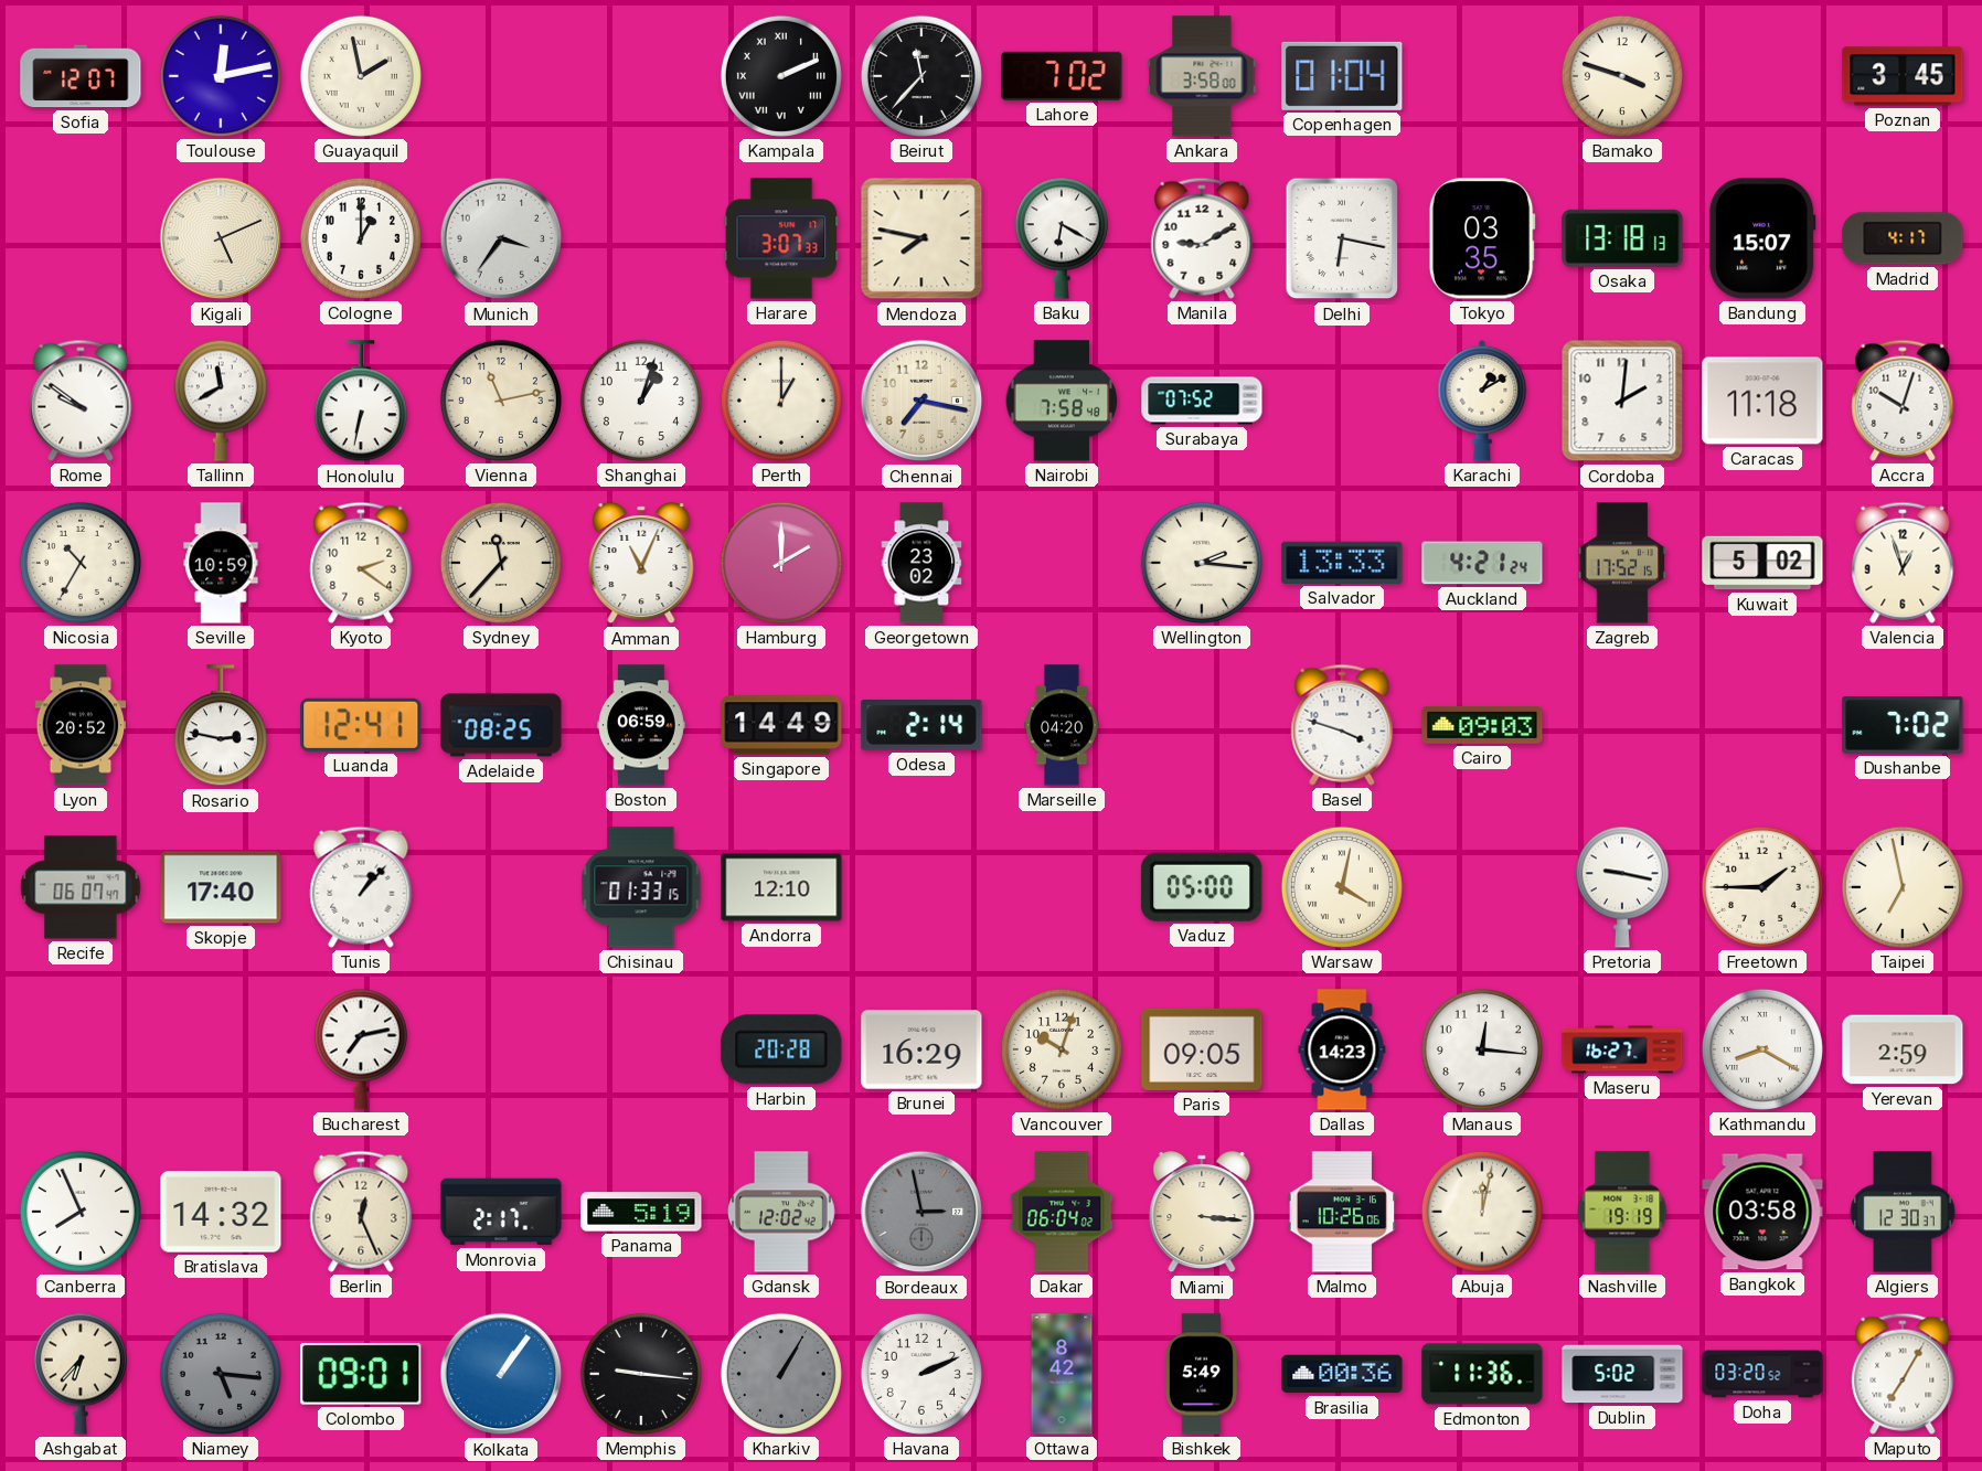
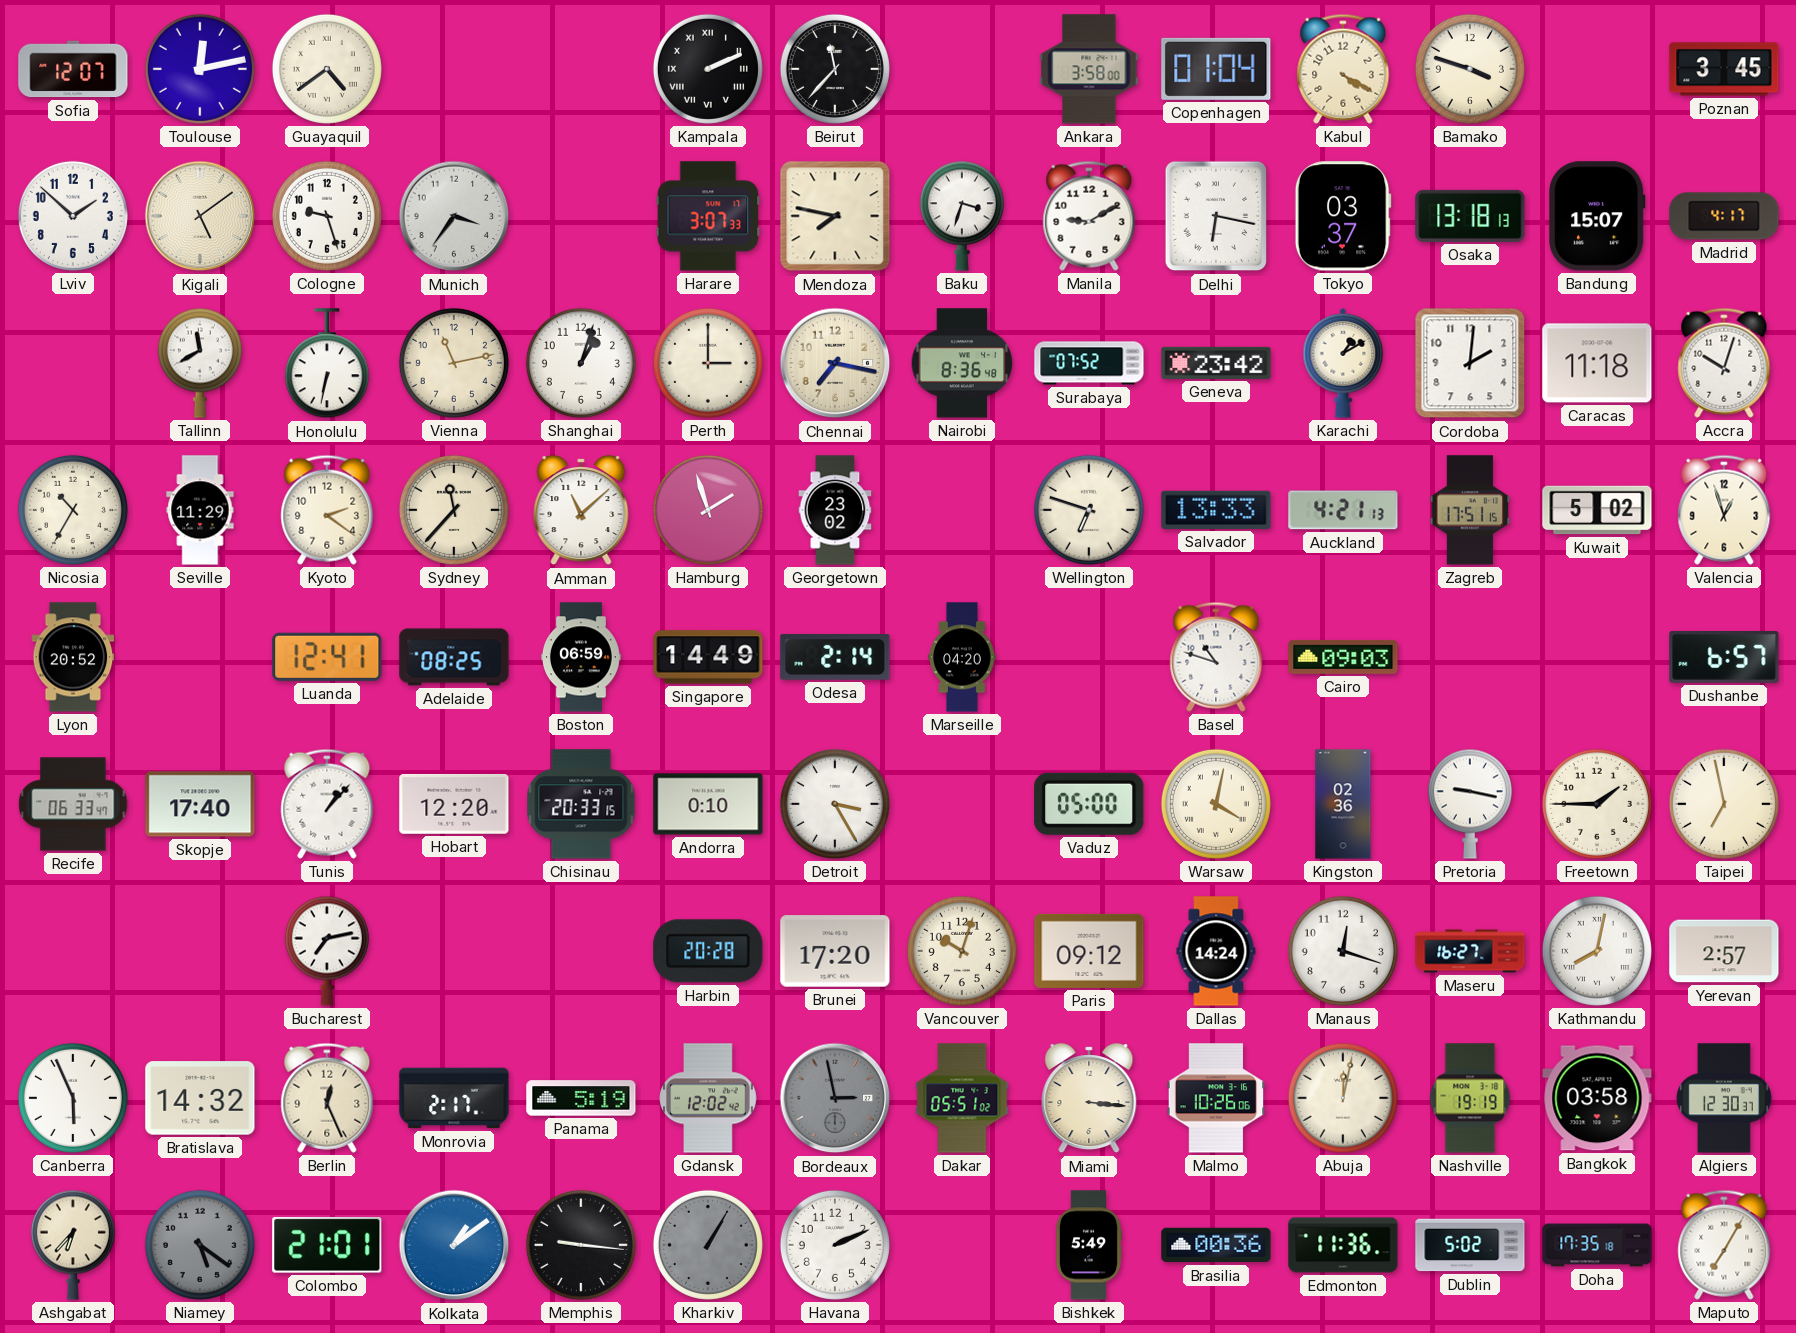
Guayaquil: 1:58 -> 4:39
Lahore: 7:02 -> none
Kabul: none -> 4:20
Lviv: none -> 1:52
Kigali: 5:11 -> 5:09
Cologne: 1:00 -> 9:27
Baku: 6:20 -> 3:33
Tokyo: 03:35 -> 03:37
Rome: 9:51 -> none
Perth: 1:00 -> 3:00
Nairobi: 7:58 -> 8:36
Geneva: none -> 23:42
Seville: 10:59 -> 11:29
Amman: 11:04 -> 11:08
Hamburg: 2:00 -> 1:57
Wellington: 2:16 -> 6:48
Auckland: 4:21:24 -> 4:21:13
Zagreb: 17:52 -> 17:51
Rosario: 2:47 -> none
Basel: 3:48 -> 10:48
Dushanbe: 7:02 -> 6:57
Recife: 06:07 -> 06:33
Hobart: none -> 12:20
Chisinau: 01:33 -> 20:33
Andorra: 12:10 -> 0:10
Detroit: none -> 3:25
Kingston: none -> 02:36
Brunei: 16:29 -> 17:20
Paris: 09:05 -> 09:12
Dallas: 14:23 -> 14:24
Manaus: 12:16 -> 12:18
Kathmandu: 8:20 -> 8:02
Yerevan: 2:59 -> 2:57
Canberra: 7:56 -> 5:56
Dakar: 06:04 -> 05:51
Niamey: 5:16 -> 5:21
Colombo: 09:01 -> 21:01
Kolkata: 1:06 -> 1:09
Ottawa: 8:42 -> none
Doha: 03:20 -> 17:35
